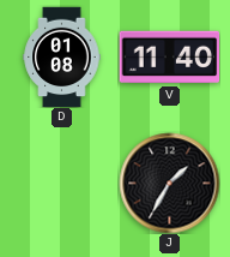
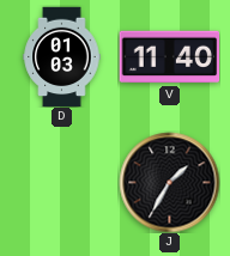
D: 01:08 -> 01:03
